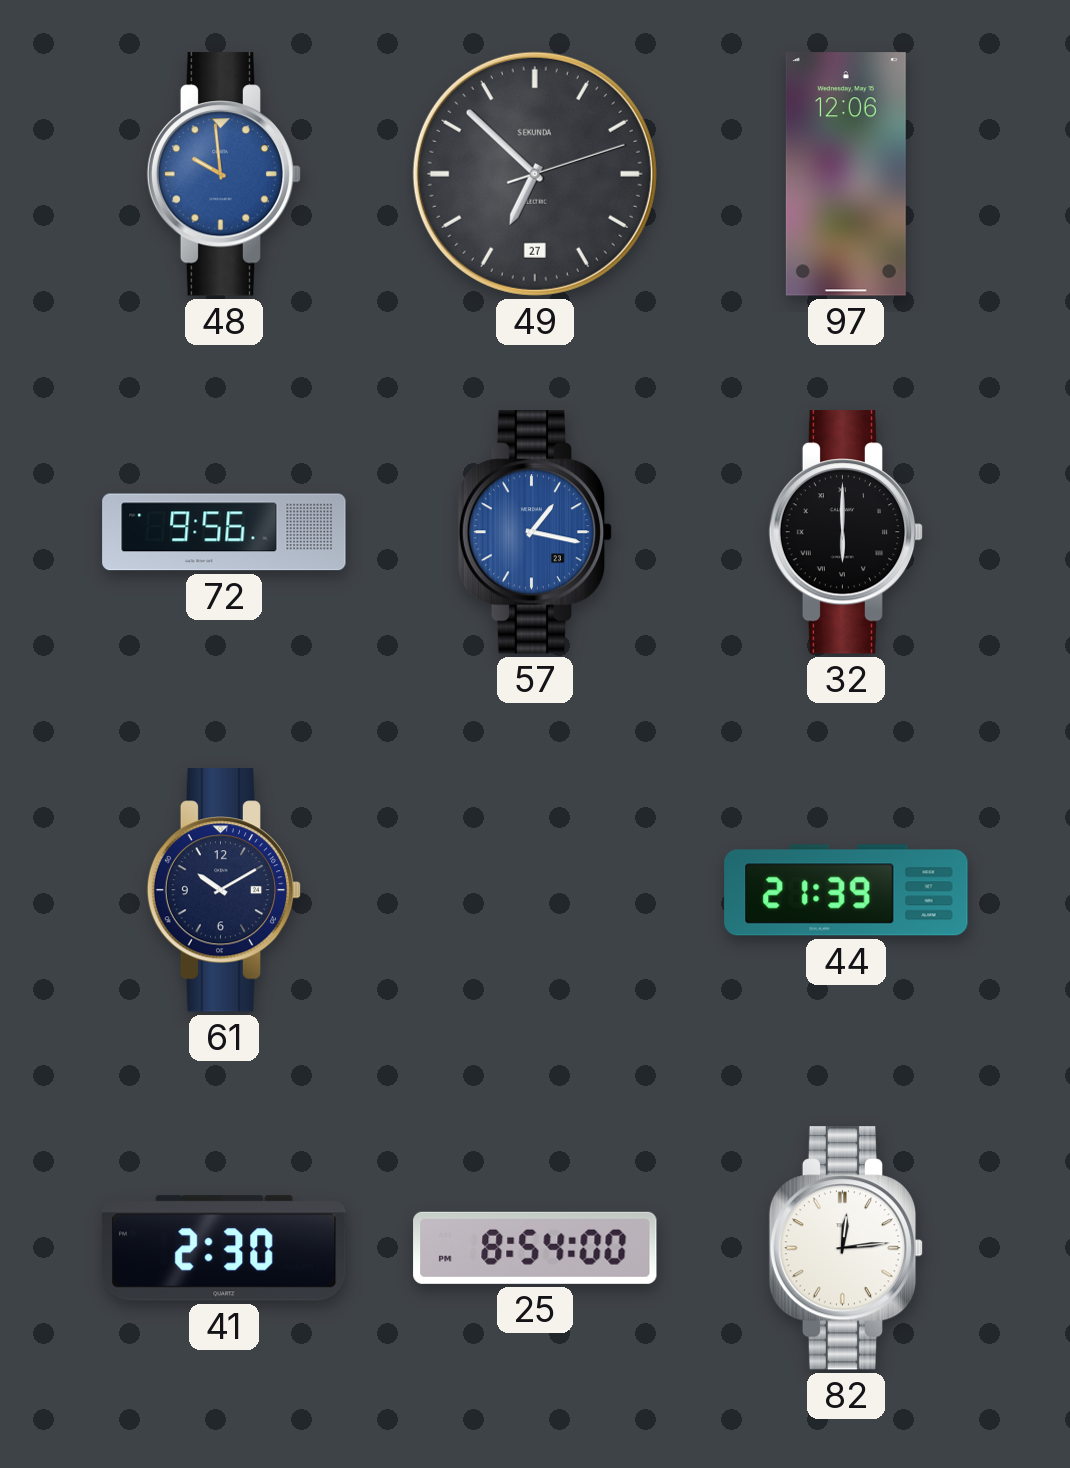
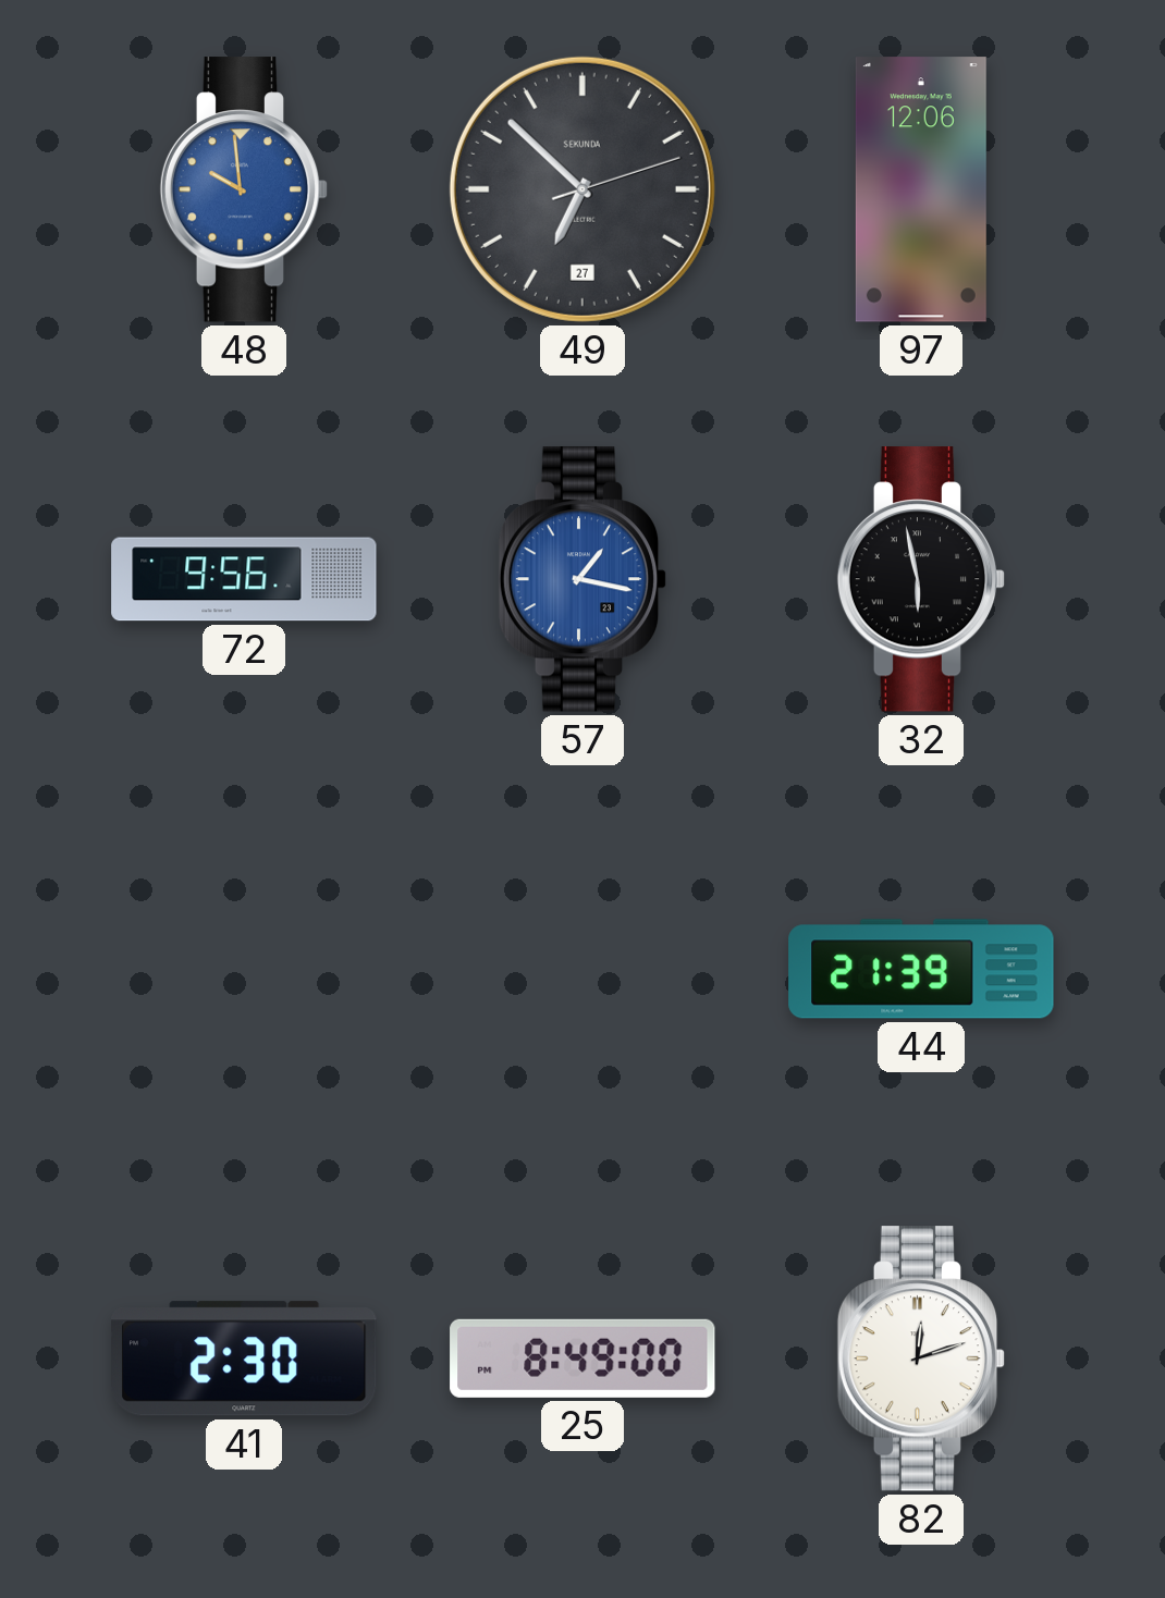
32: 6:00 -> 5:58
61: 10:10 -> none
25: 8:54 -> 8:49
82: 12:14 -> 12:12
